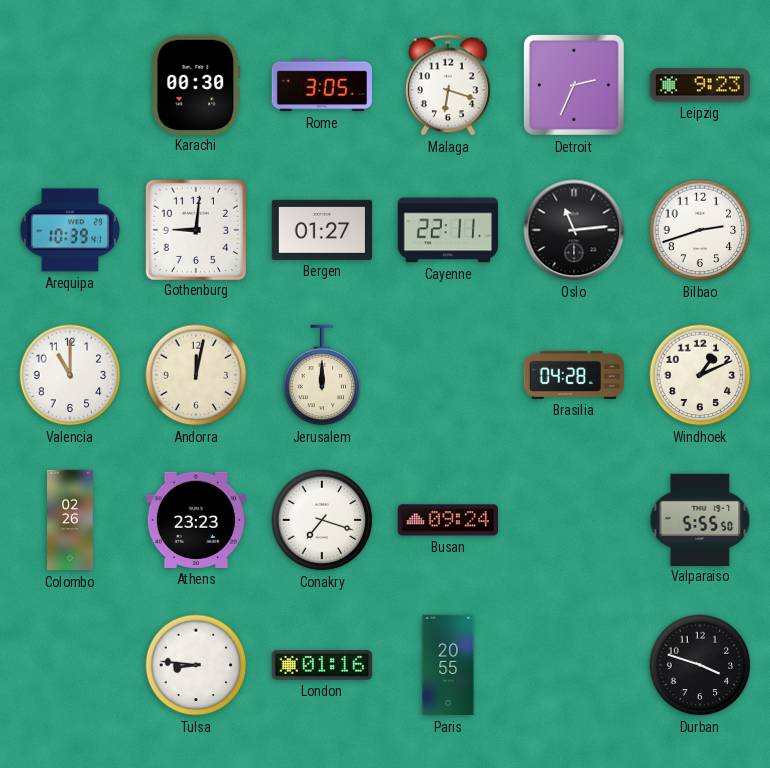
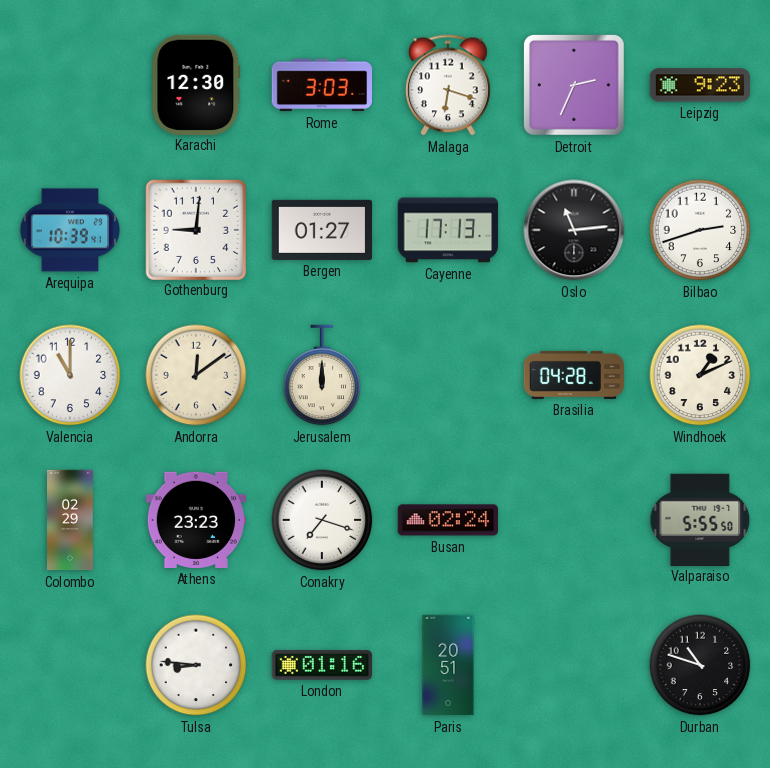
Karachi: 00:30 -> 12:30
Rome: 3:05 -> 3:03
Cayenne: 22:11 -> 17:13
Andorra: 12:02 -> 12:09
Colombo: 02:26 -> 02:29
Busan: 09:24 -> 02:24
Paris: 20:55 -> 20:51
Durban: 3:48 -> 10:48
